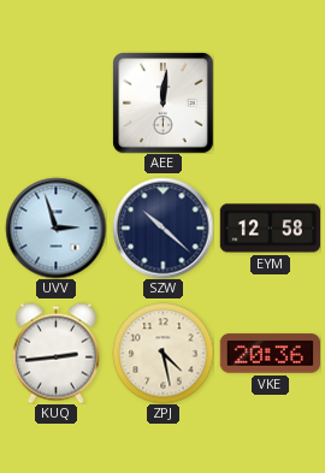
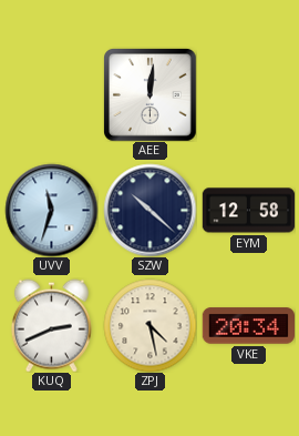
UVV: 2:57 -> 11:33
KUQ: 2:44 -> 2:41
VKE: 20:36 -> 20:34
